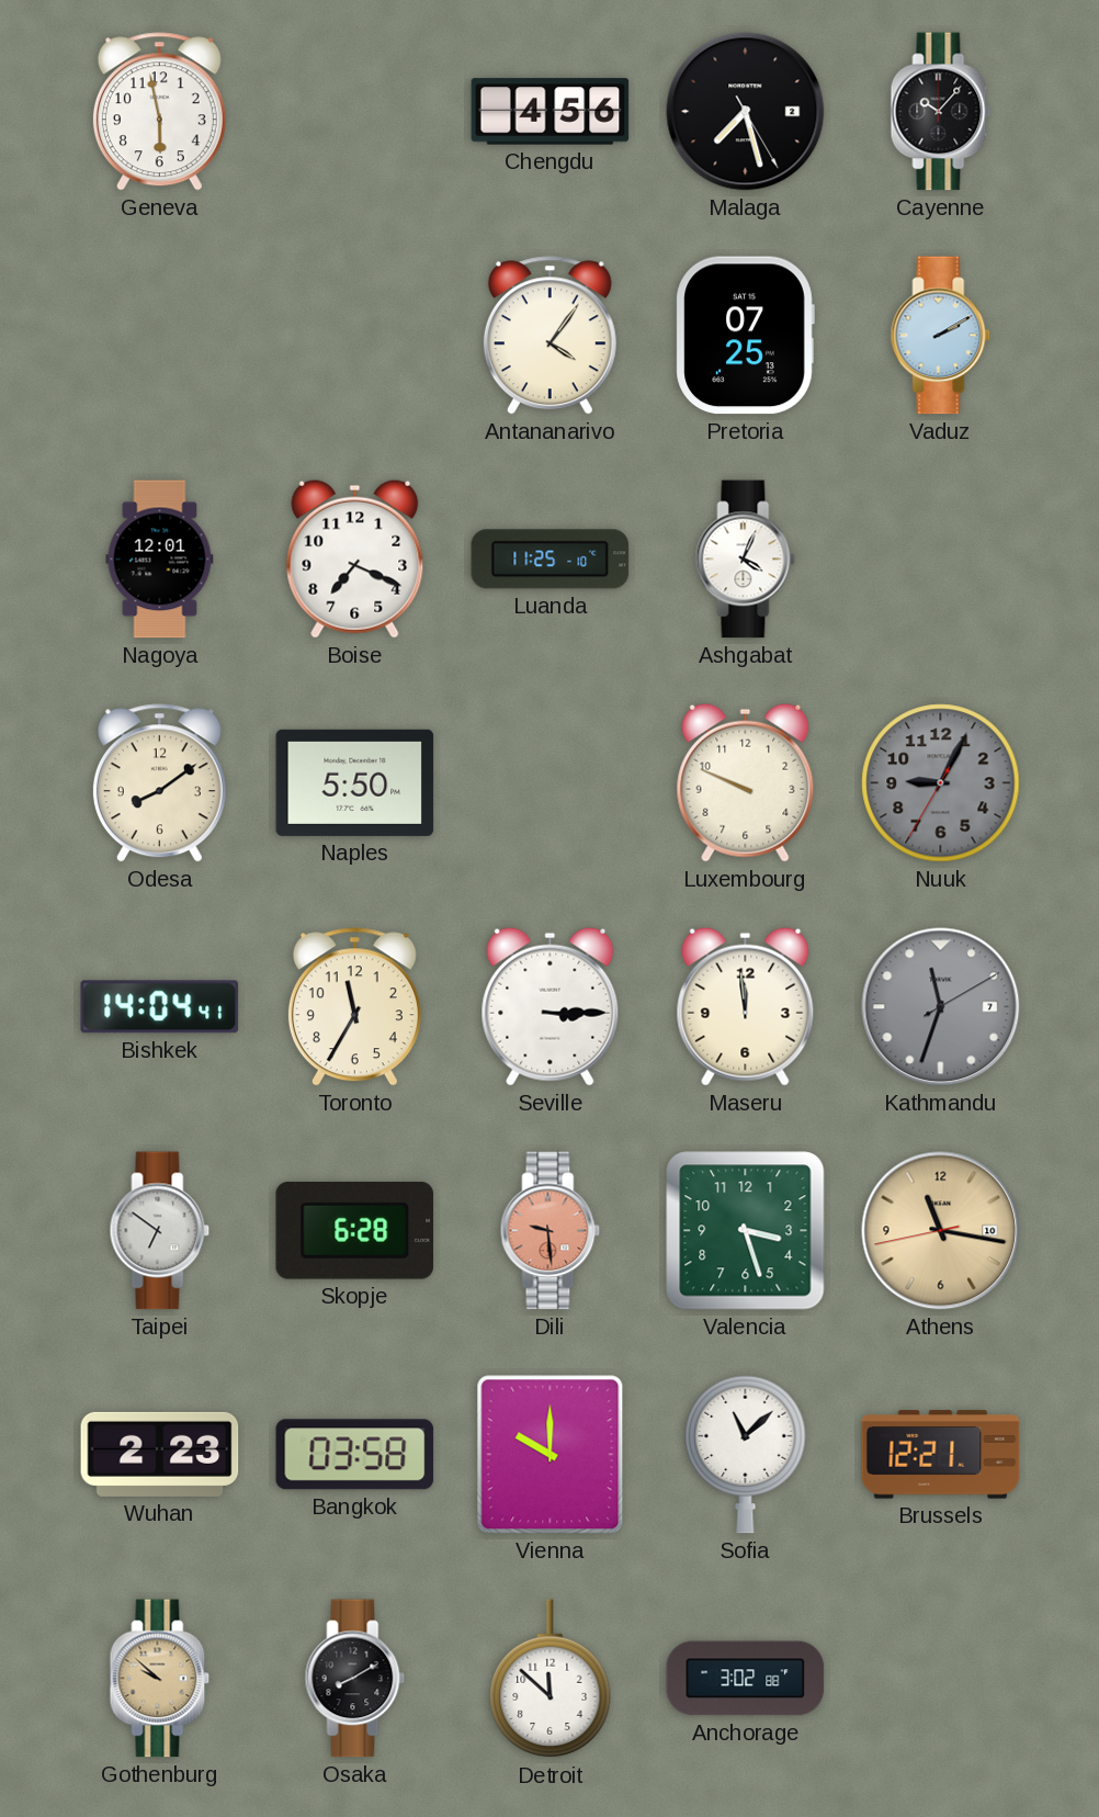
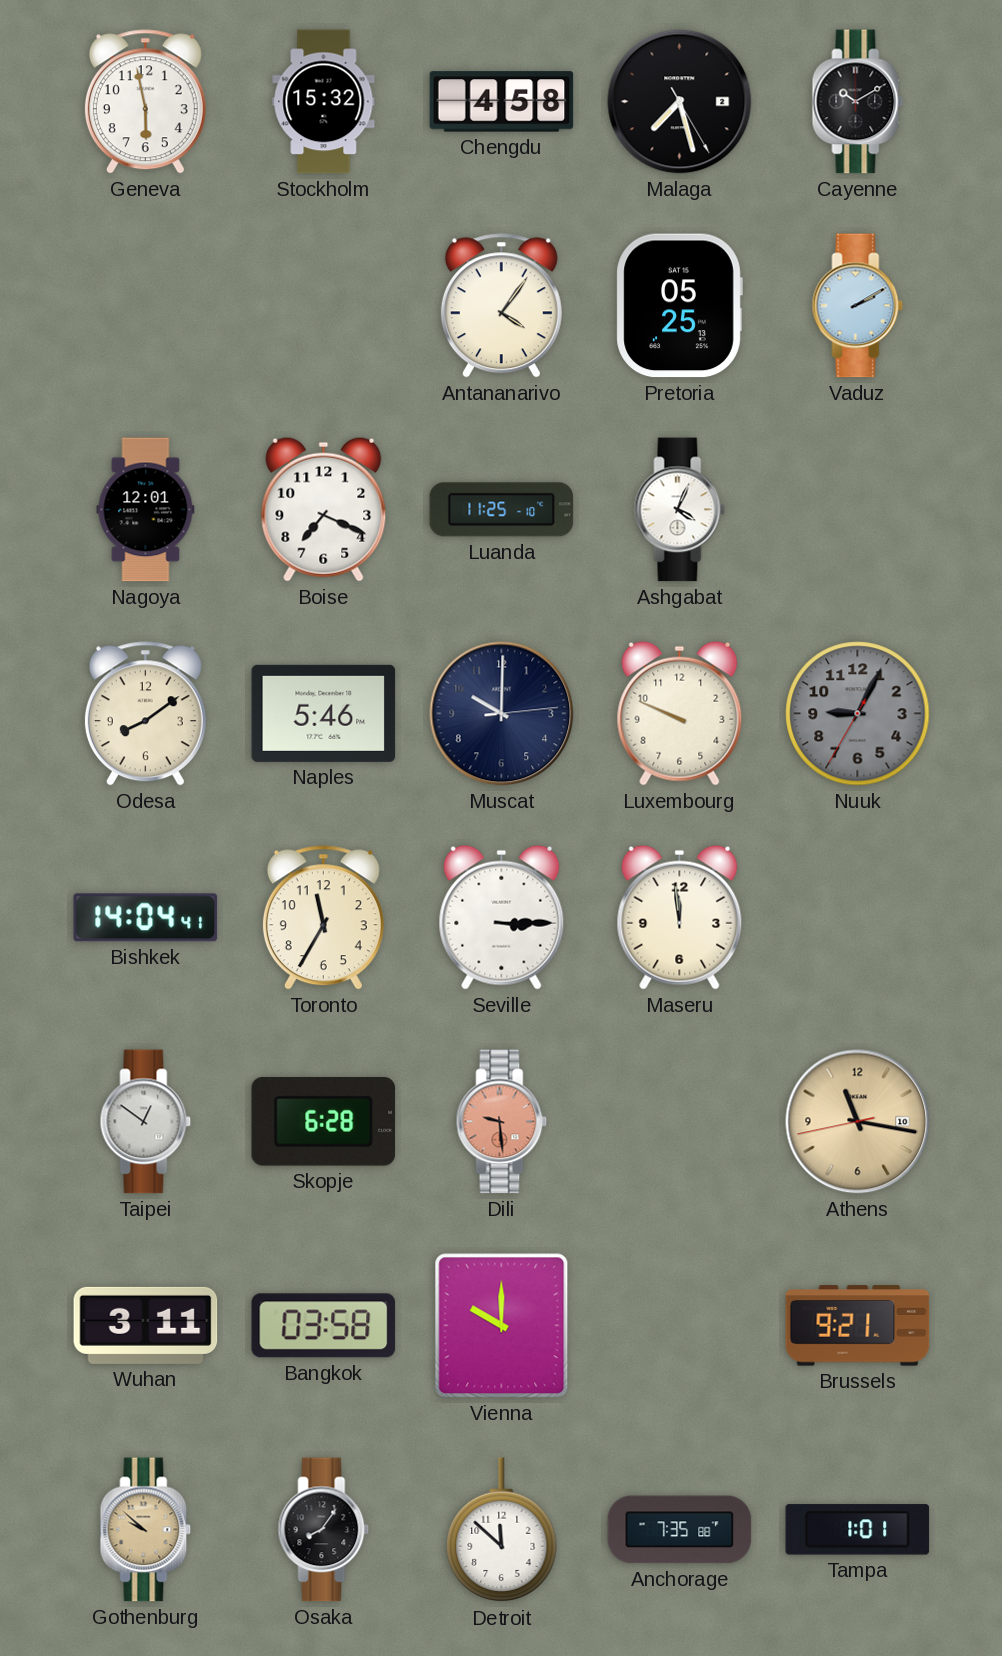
Stockholm: none -> 15:32
Chengdu: 4:56 -> 4:58
Cayenne: 10:07 -> 10:10
Pretoria: 07:25 -> 05:25
Naples: 5:50 -> 5:46
Muscat: none -> 10:00
Kathmandu: 11:33 -> none
Taipei: 6:51 -> 12:51
Valencia: 3:27 -> none
Wuhan: 2:23 -> 3:11
Sofia: 11:08 -> none
Brussels: 12:21 -> 9:21
Osaka: 8:10 -> 8:06
Anchorage: 3:02 -> 7:35
Tampa: none -> 1:01
